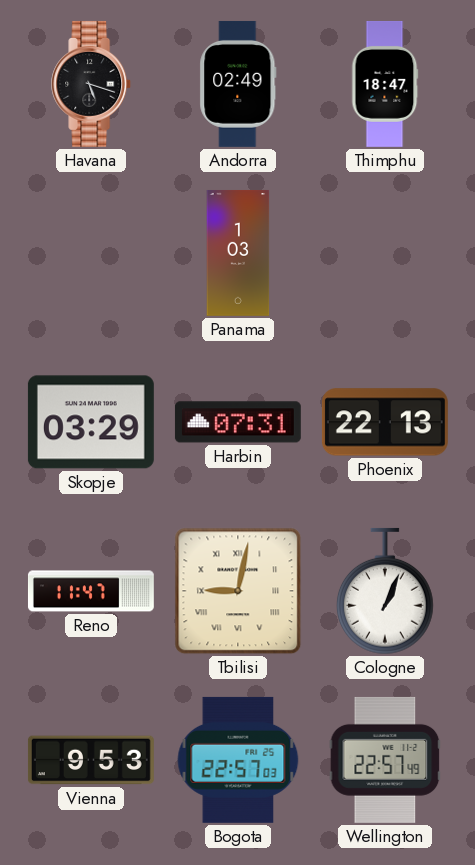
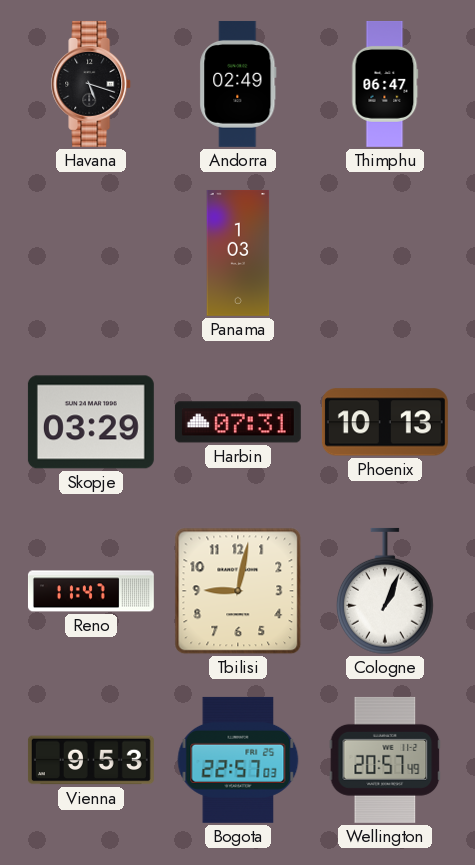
Thimphu: 18:47 -> 06:47
Phoenix: 22:13 -> 10:13
Tbilisi numerals: Roman -> Arabic
Wellington: 22:57 -> 20:57
